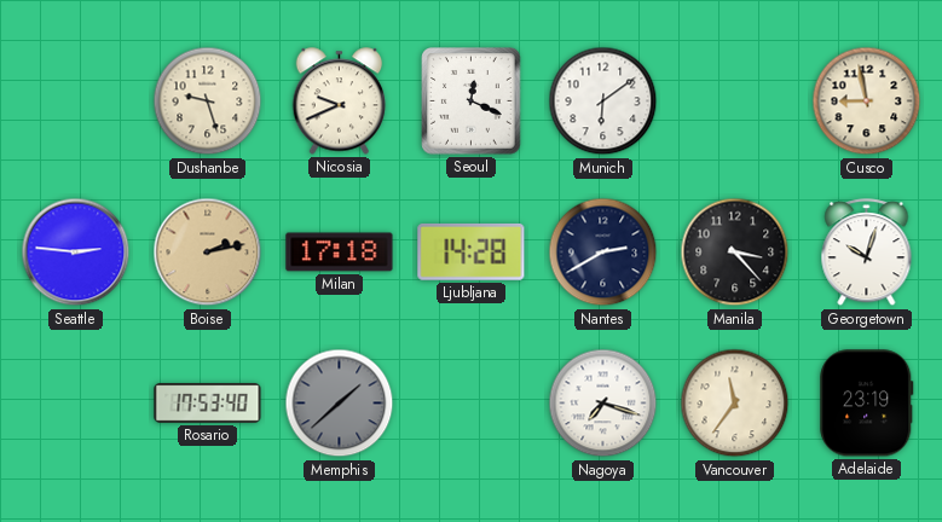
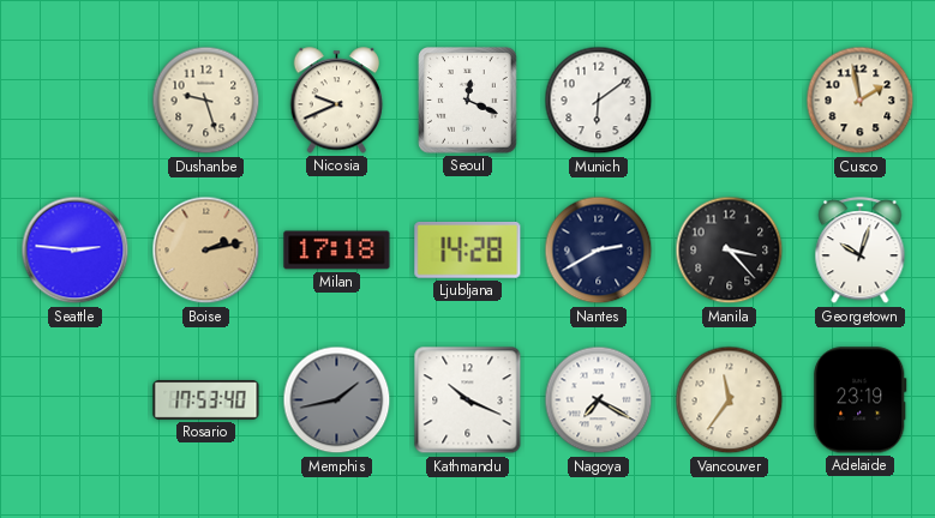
Cusco: 8:58 -> 1:58
Memphis: 1:38 -> 1:43
Kathmandu: none -> 10:19
Nagoya: 7:18 -> 7:20
